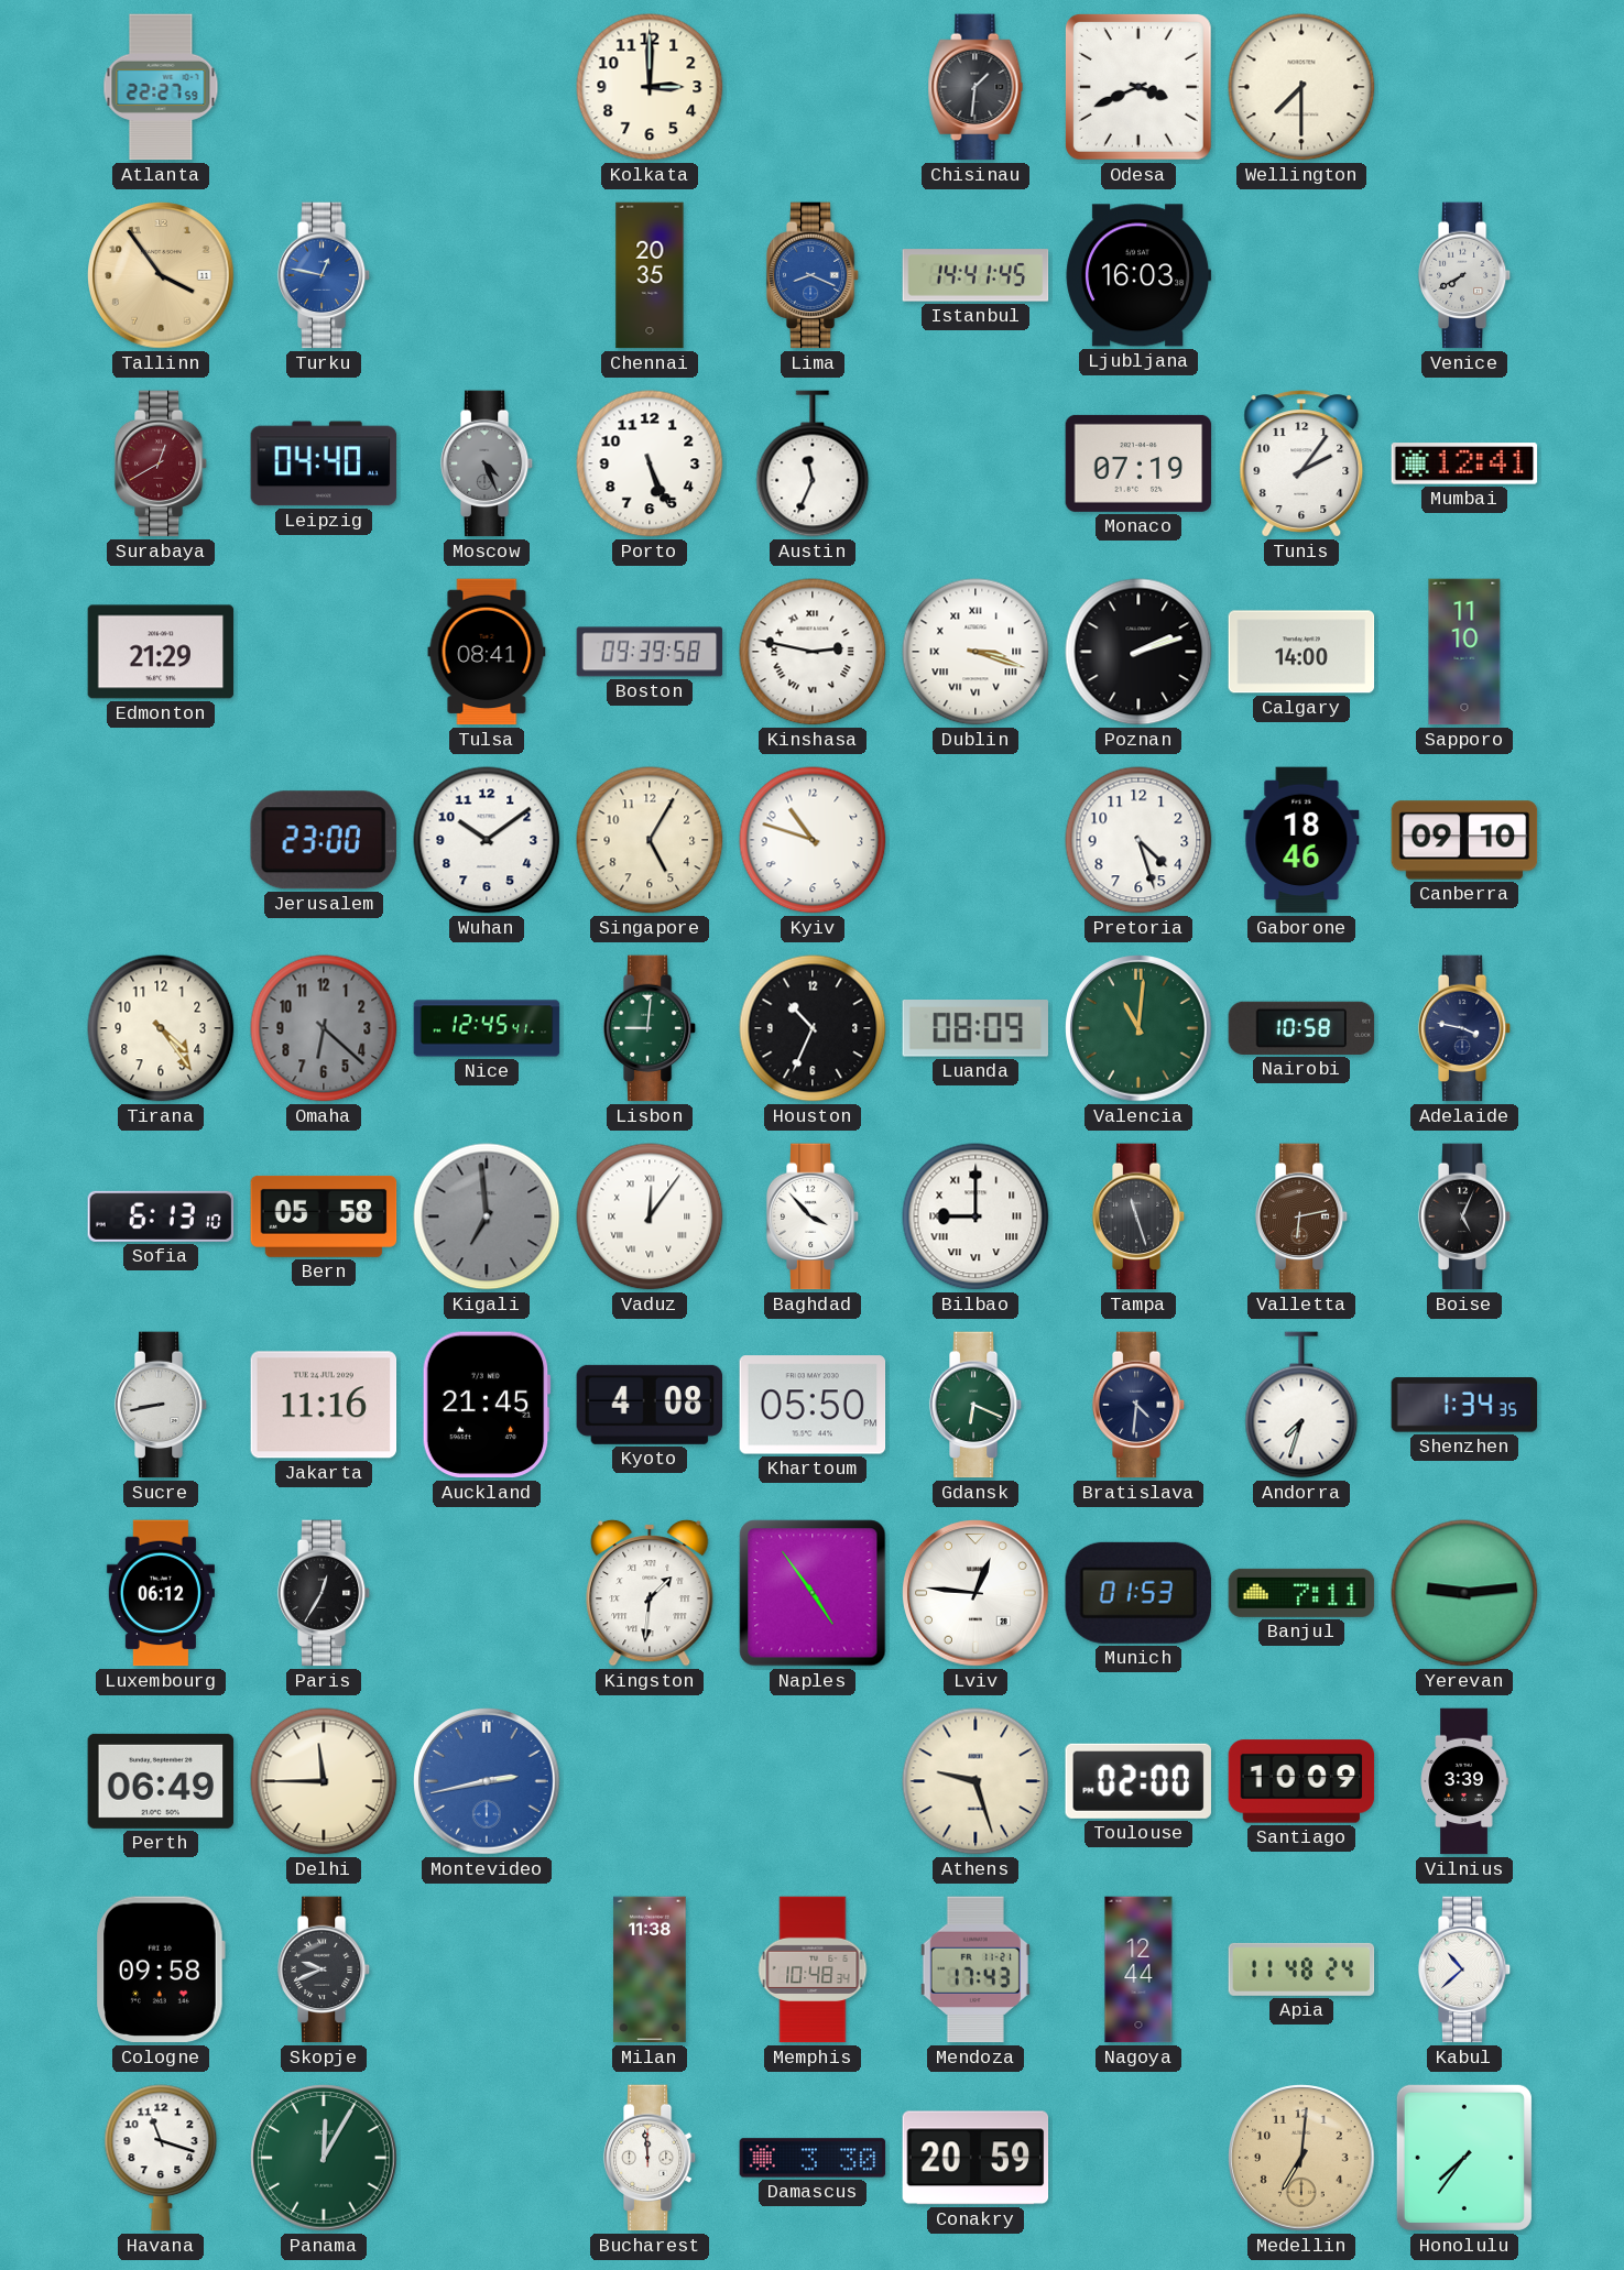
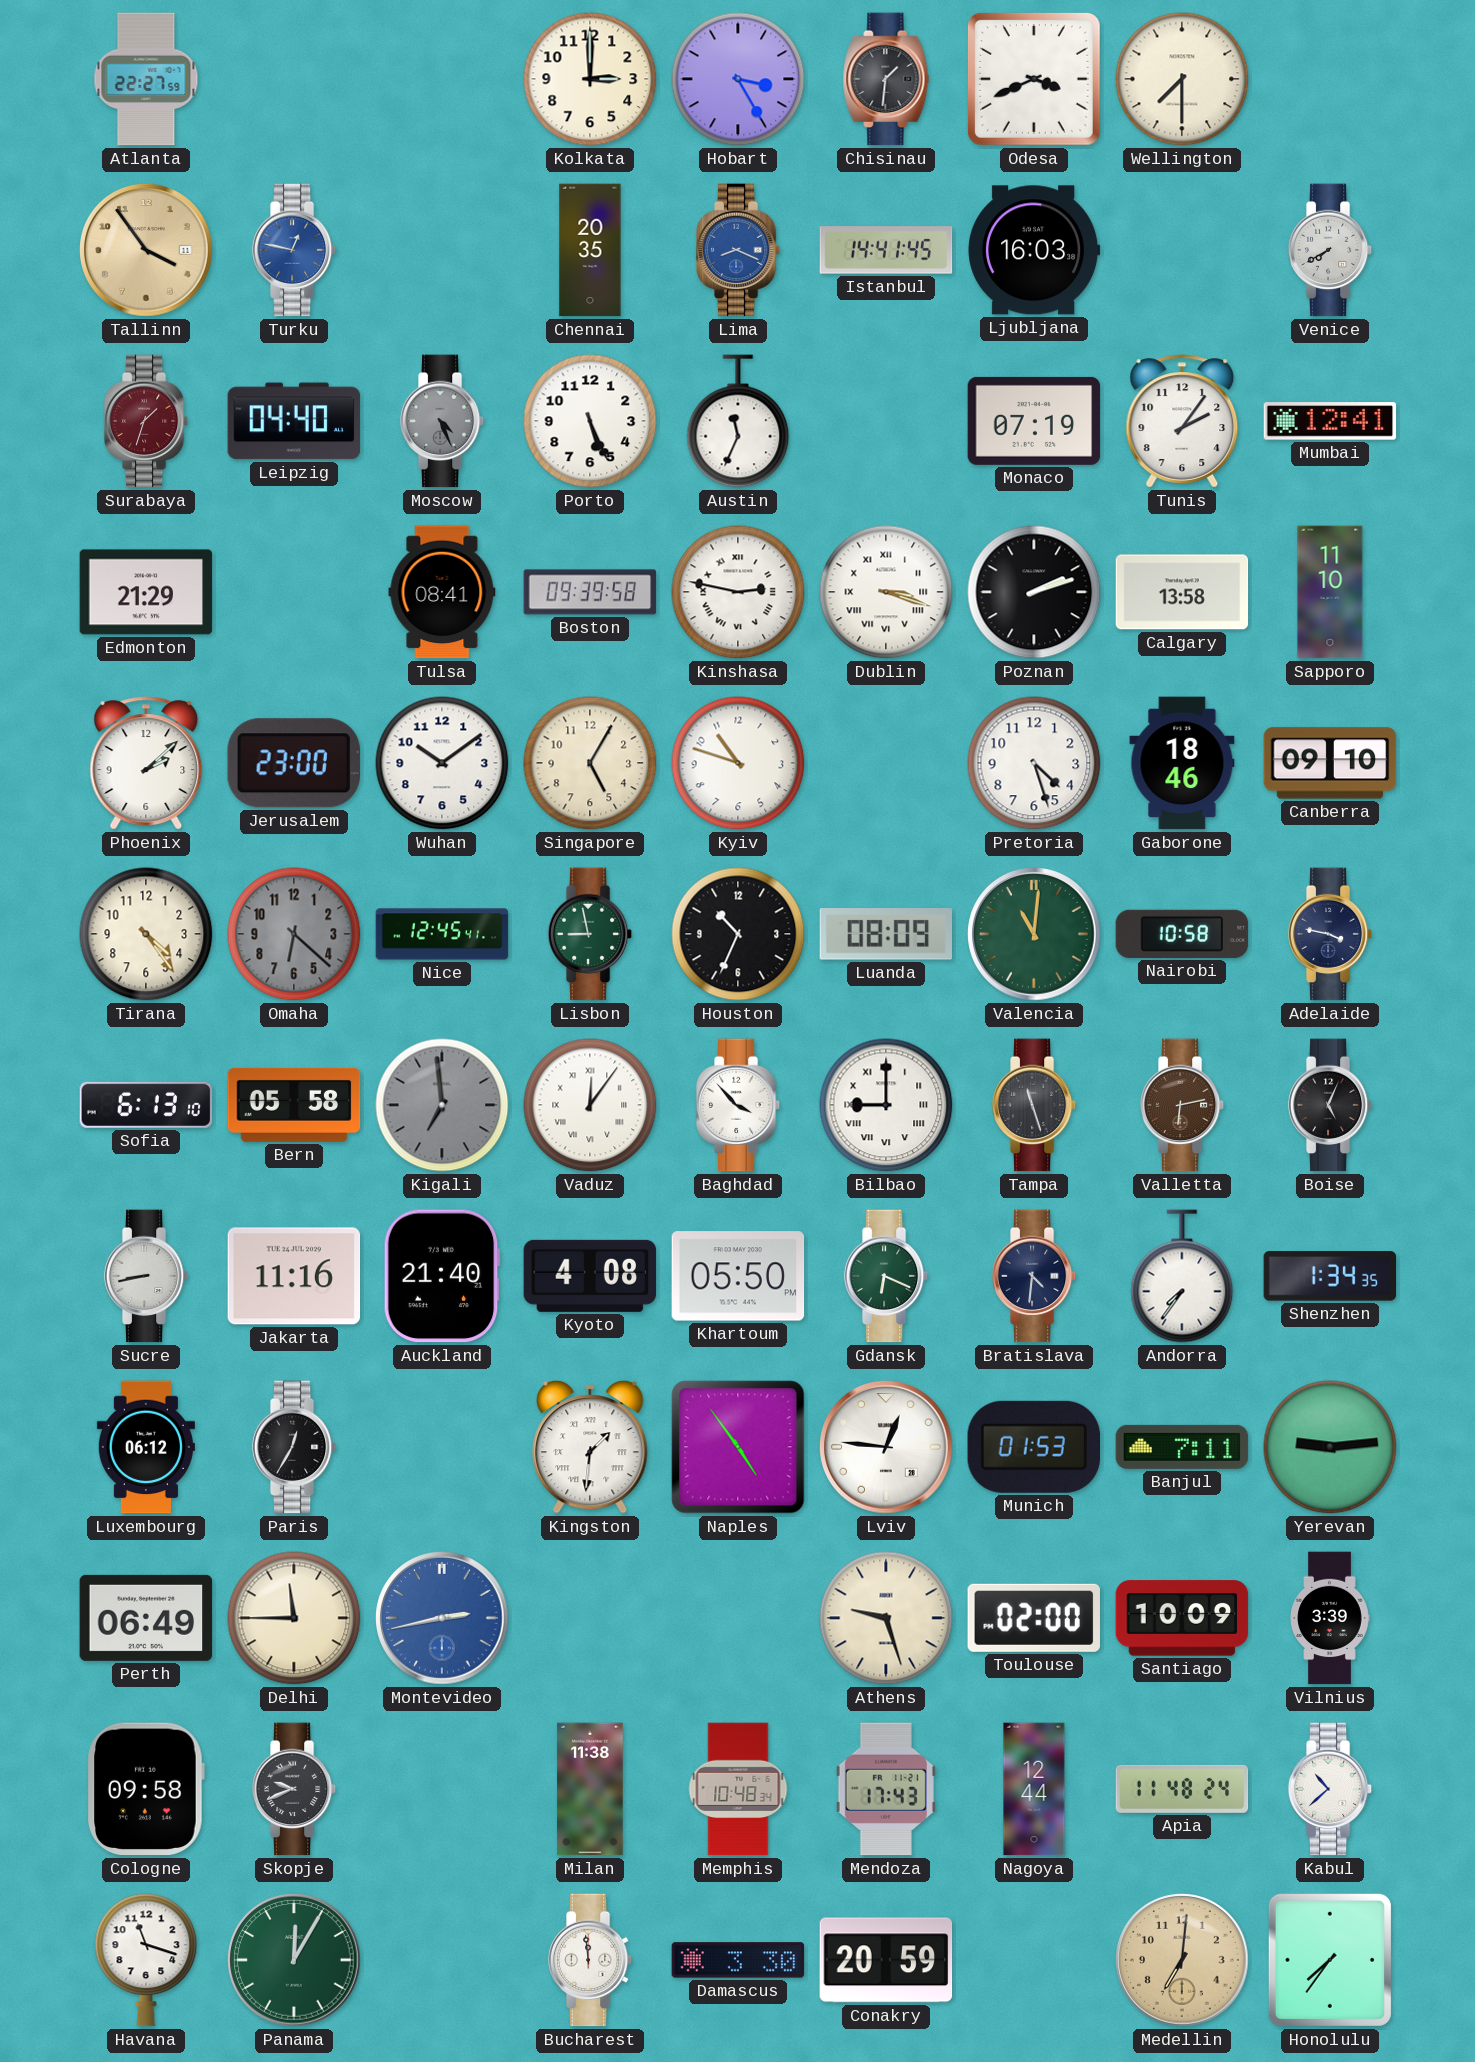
Hobart: none -> 3:25
Surabaya: 12:40 -> 1:33
Calgary: 14:00 -> 13:58
Phoenix: none -> 2:08
Lisbon: 9:01 -> 8:58
Auckland: 21:45 -> 21:40
Andorra: 7:33 -> 7:36
